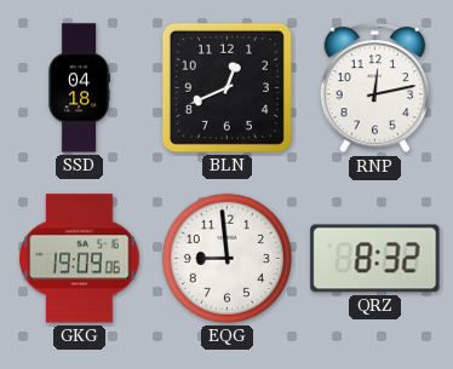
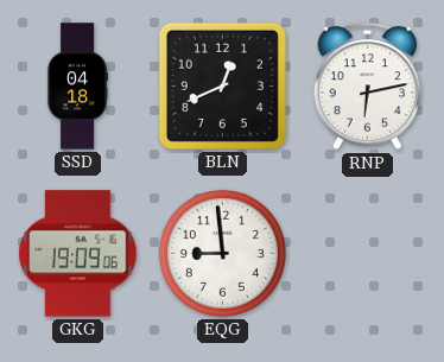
RNP: 12:13 -> 6:13
QRZ: 8:32 -> none
